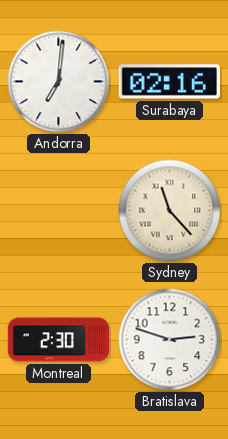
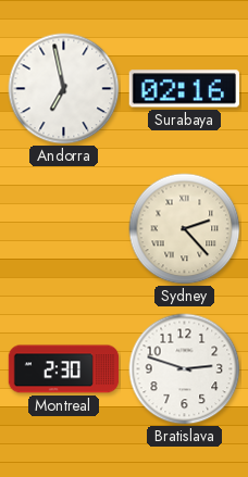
Andorra: 7:01 -> 6:58
Sydney: 11:23 -> 2:23
